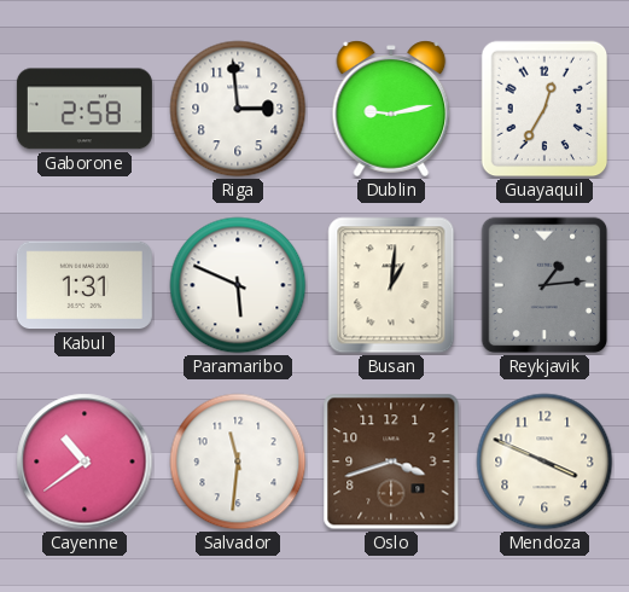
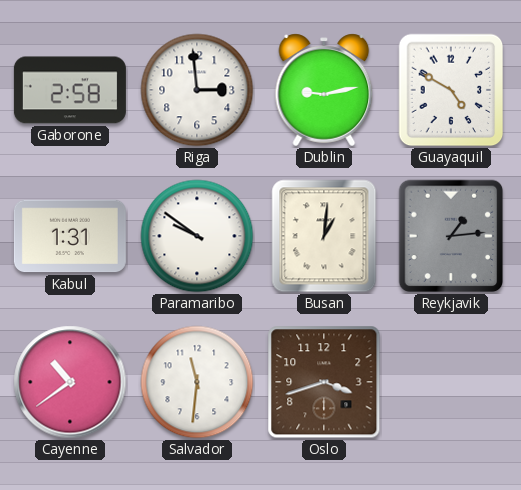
Guayaquil: 12:35 -> 4:50
Paramaribo: 5:49 -> 9:51
Mendoza: 3:49 -> none
